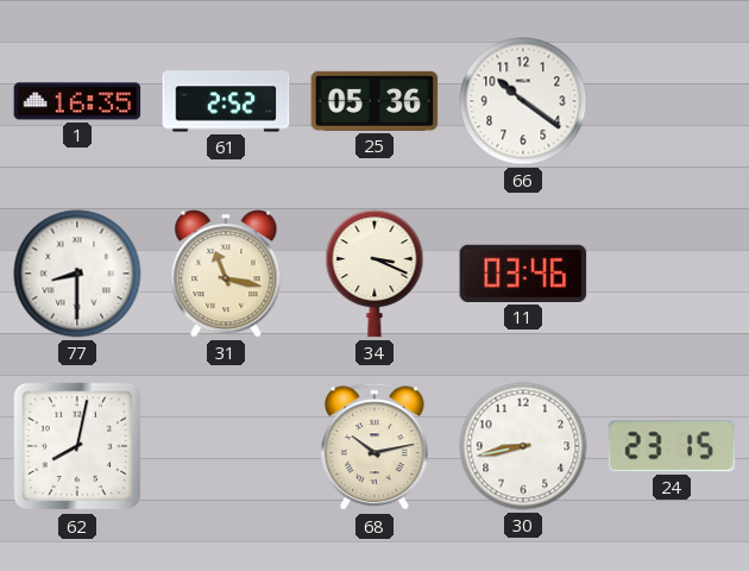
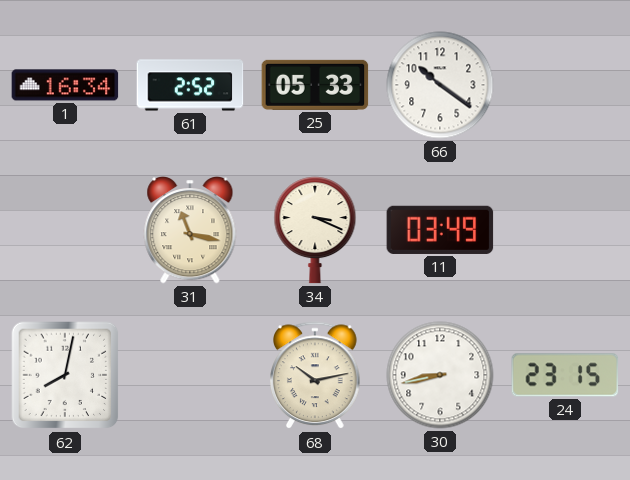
1: 16:35 -> 16:34
25: 05:36 -> 05:33
77: 8:30 -> none
11: 03:46 -> 03:49
